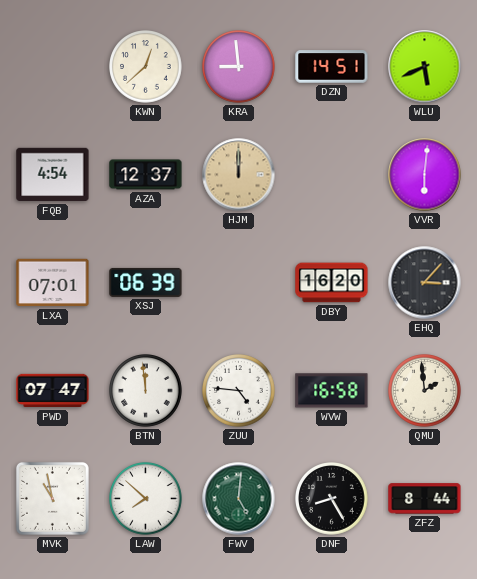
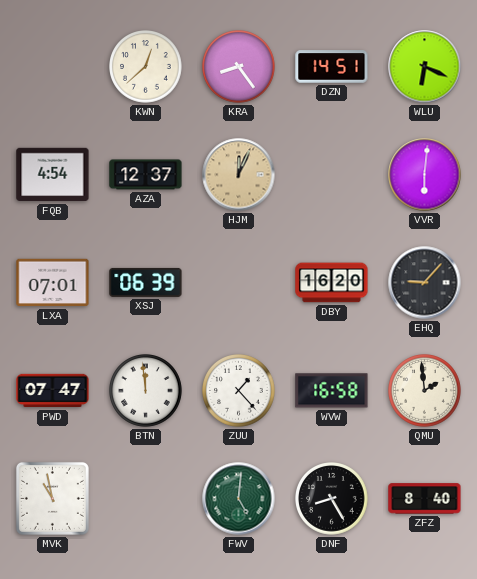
KRA: 8:59 -> 8:24
WLU: 5:41 -> 6:19
HJM: 12:00 -> 12:04
EHQ: 3:07 -> 9:07
ZUU: 4:46 -> 1:23
LAW: 7:52 -> none
ZFZ: 8:44 -> 8:40
